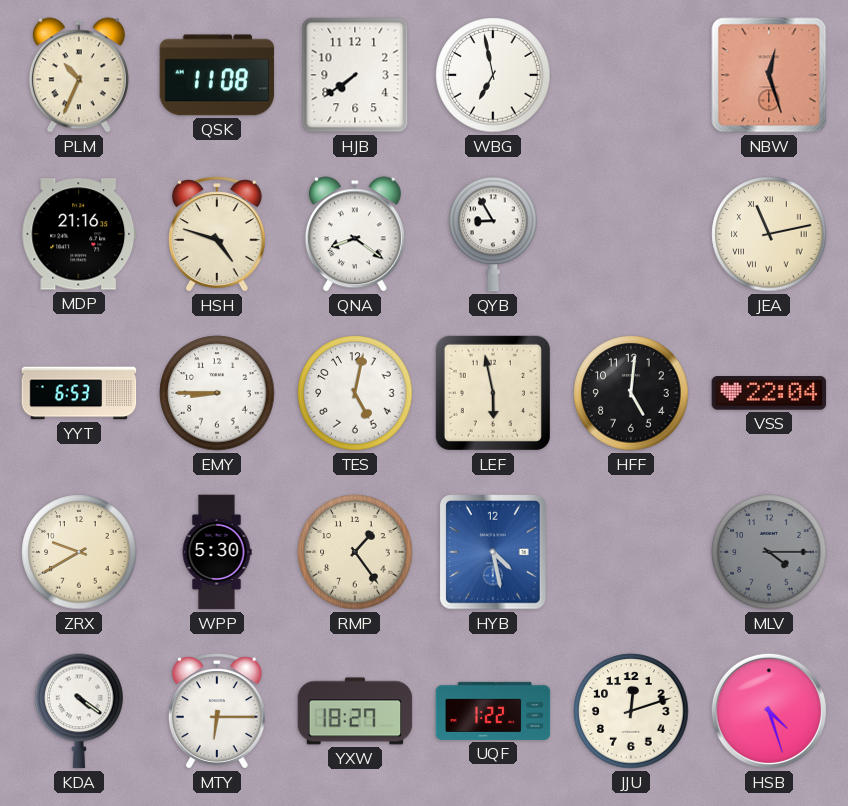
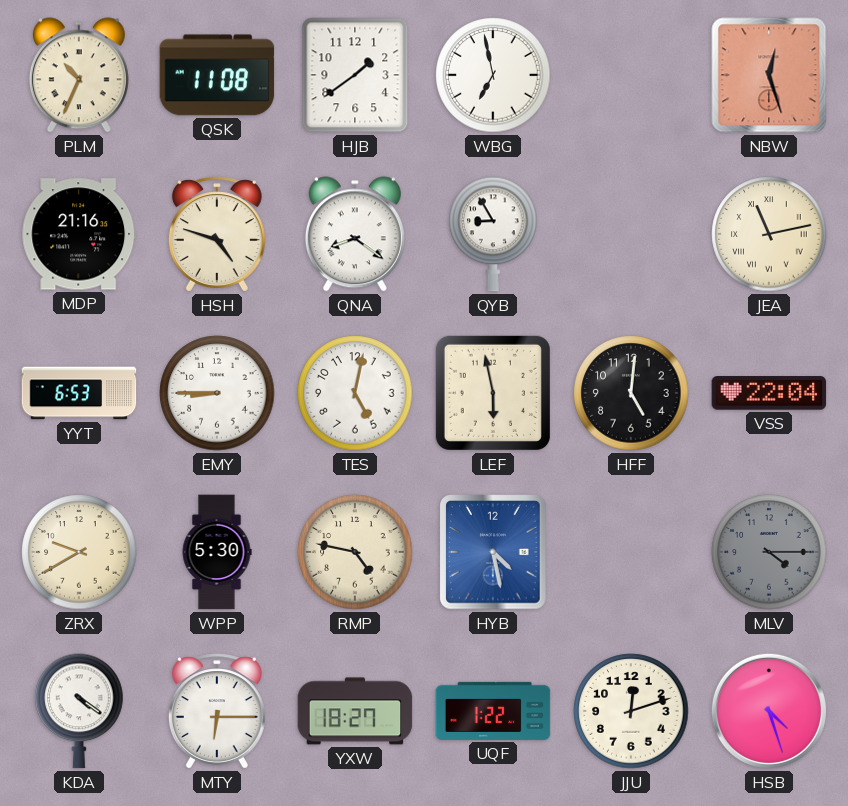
HJB: 7:39 -> 1:39
RMP: 1:24 -> 4:47
